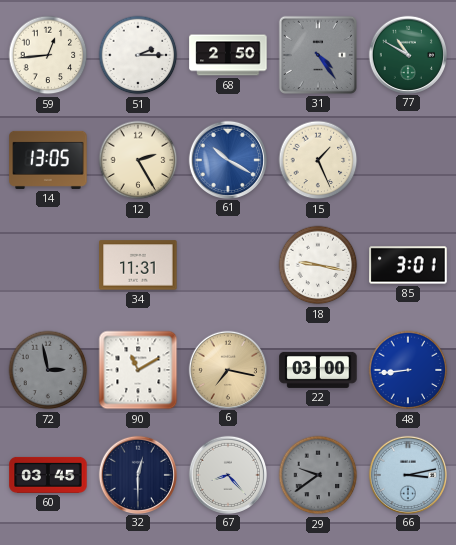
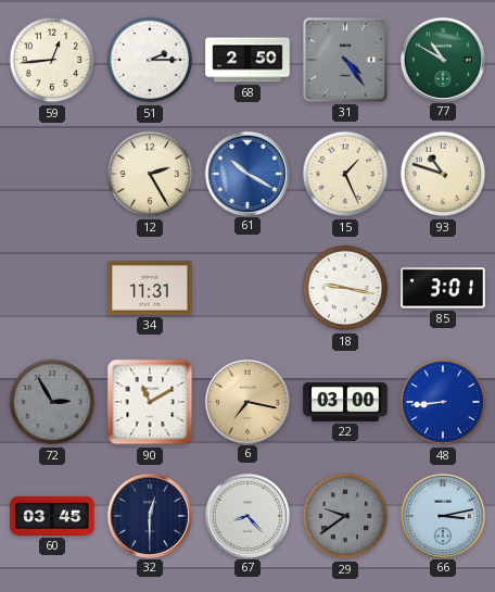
14: 13:05 -> none
93: none -> 10:48
72: 2:58 -> 2:55
